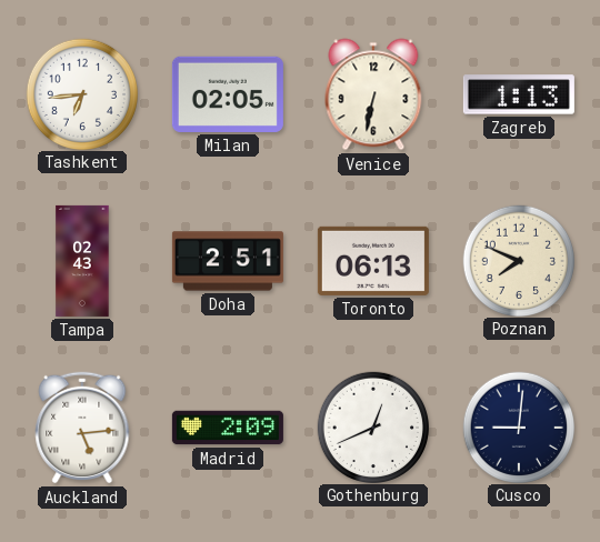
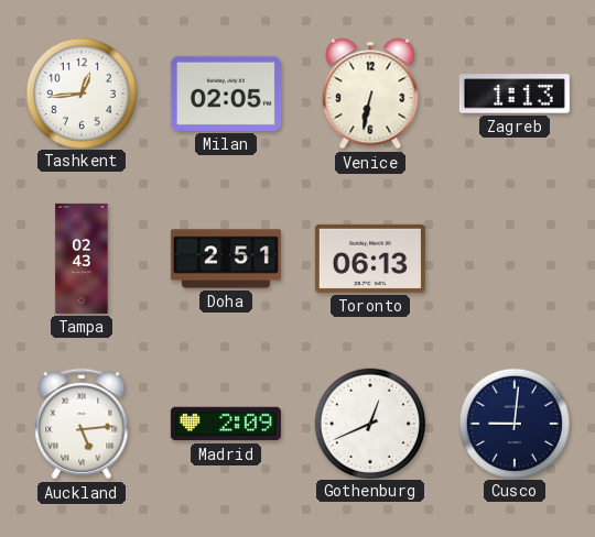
Tashkent: 6:44 -> 12:44
Poznan: 7:49 -> none
